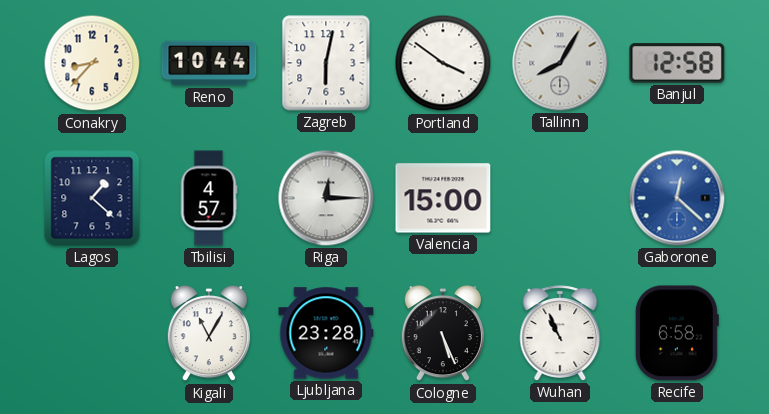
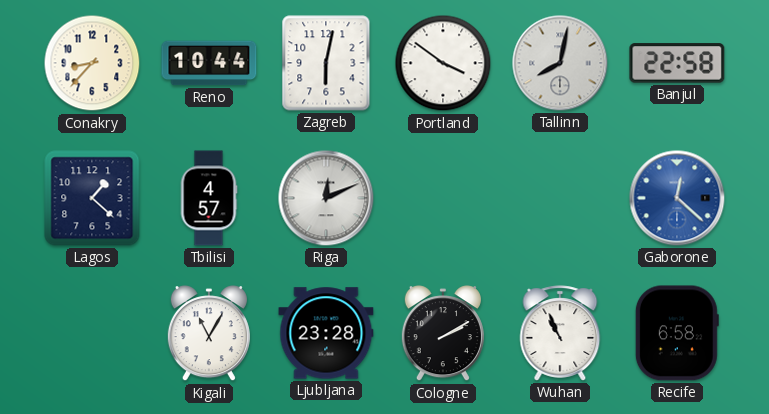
Tallinn: 8:05 -> 8:02
Banjul: 12:58 -> 22:58
Riga: 12:15 -> 12:11
Valencia: 15:00 -> none
Cologne: 5:26 -> 2:10
